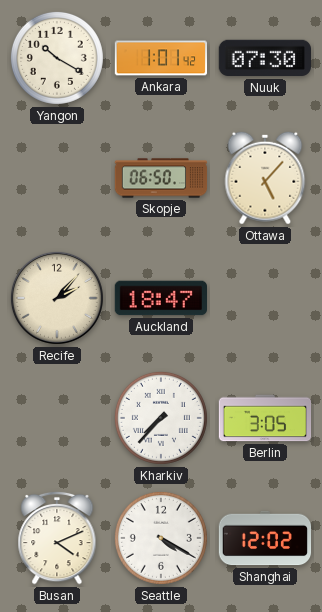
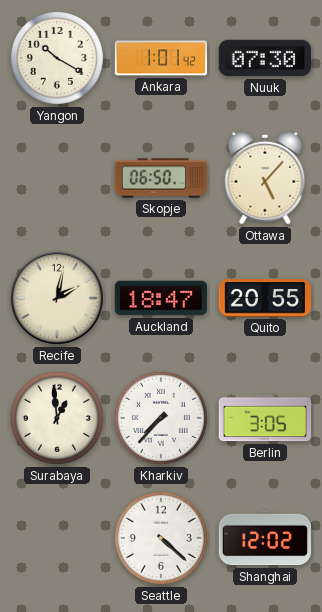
Recife: 2:07 -> 2:02
Quito: none -> 20:55
Surabaya: none -> 12:59
Busan: 4:11 -> none
Seattle: 4:20 -> 4:22
